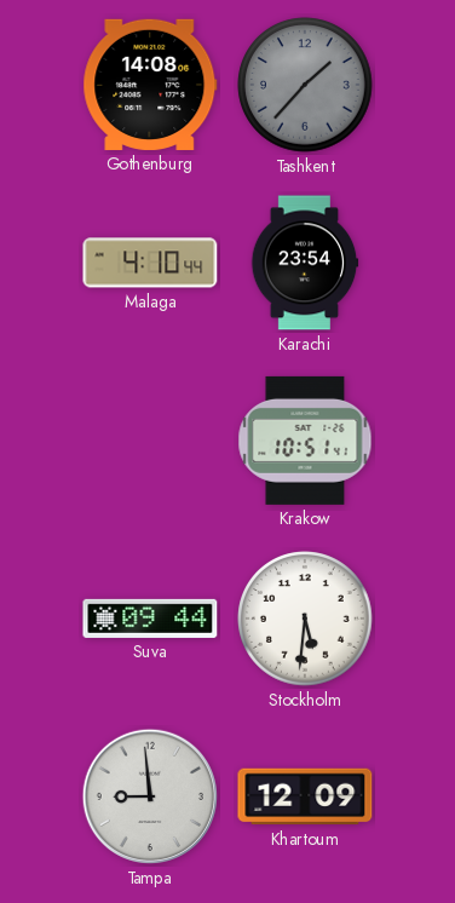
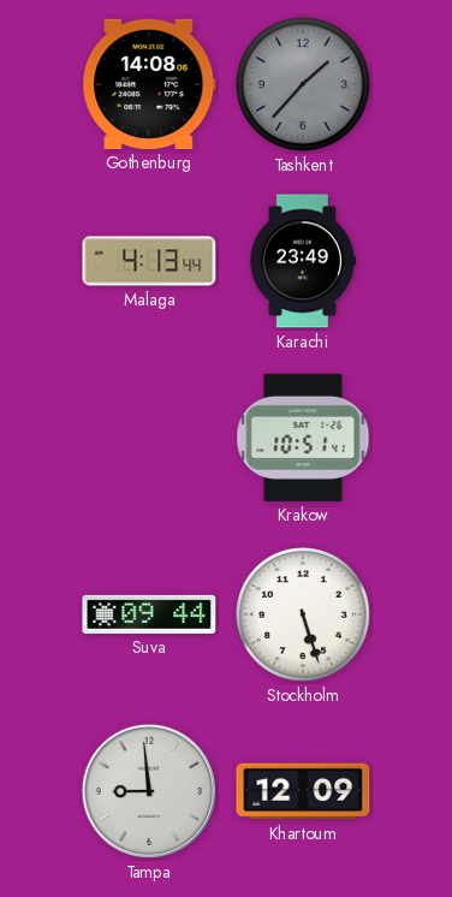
Malaga: 4:10 -> 4:13
Karachi: 23:54 -> 23:49
Stockholm: 5:31 -> 5:27
